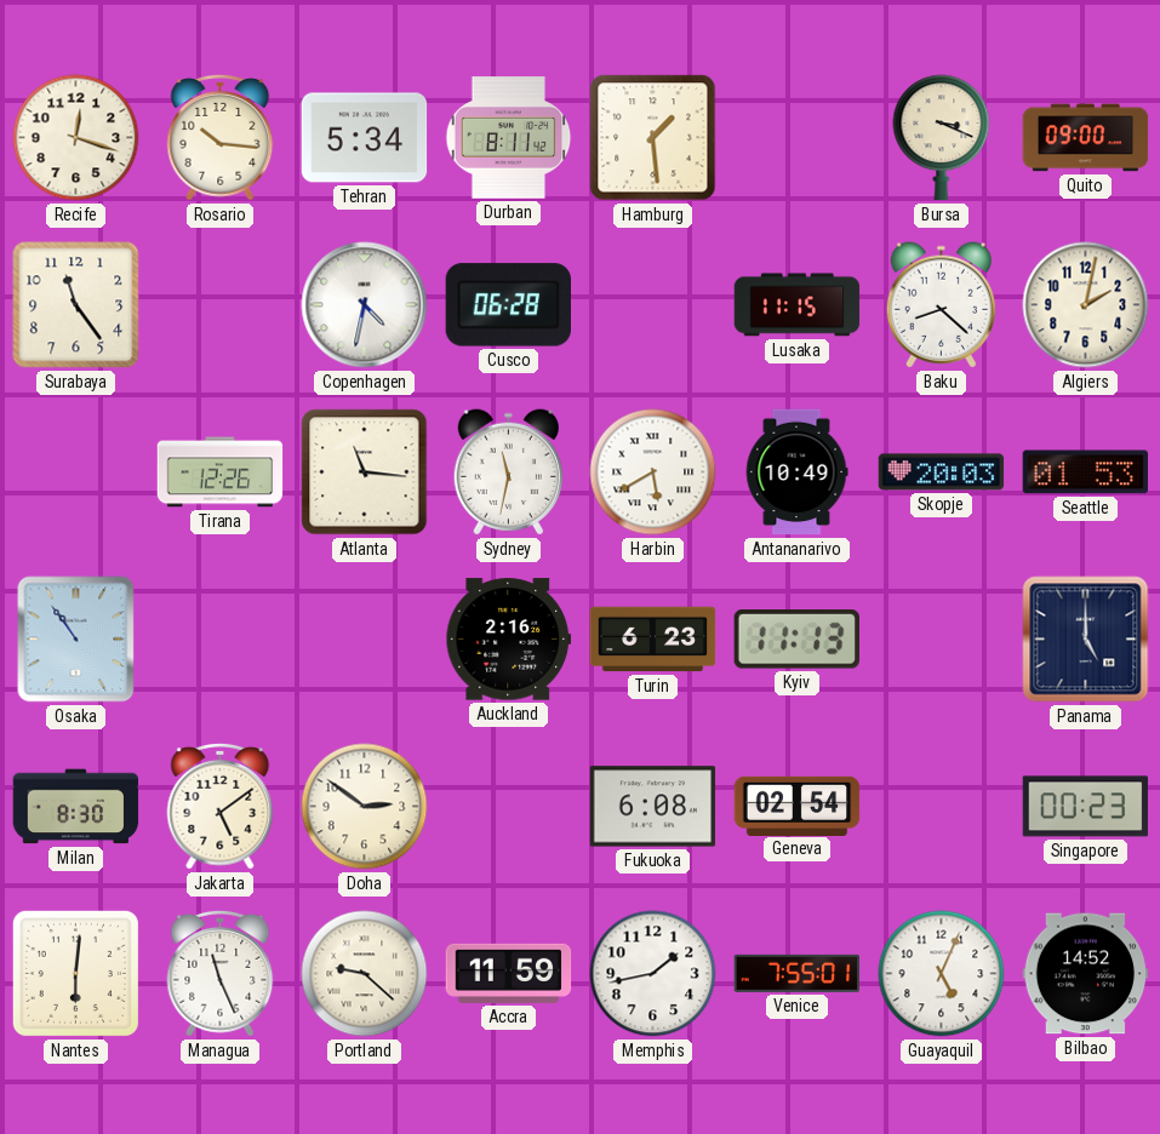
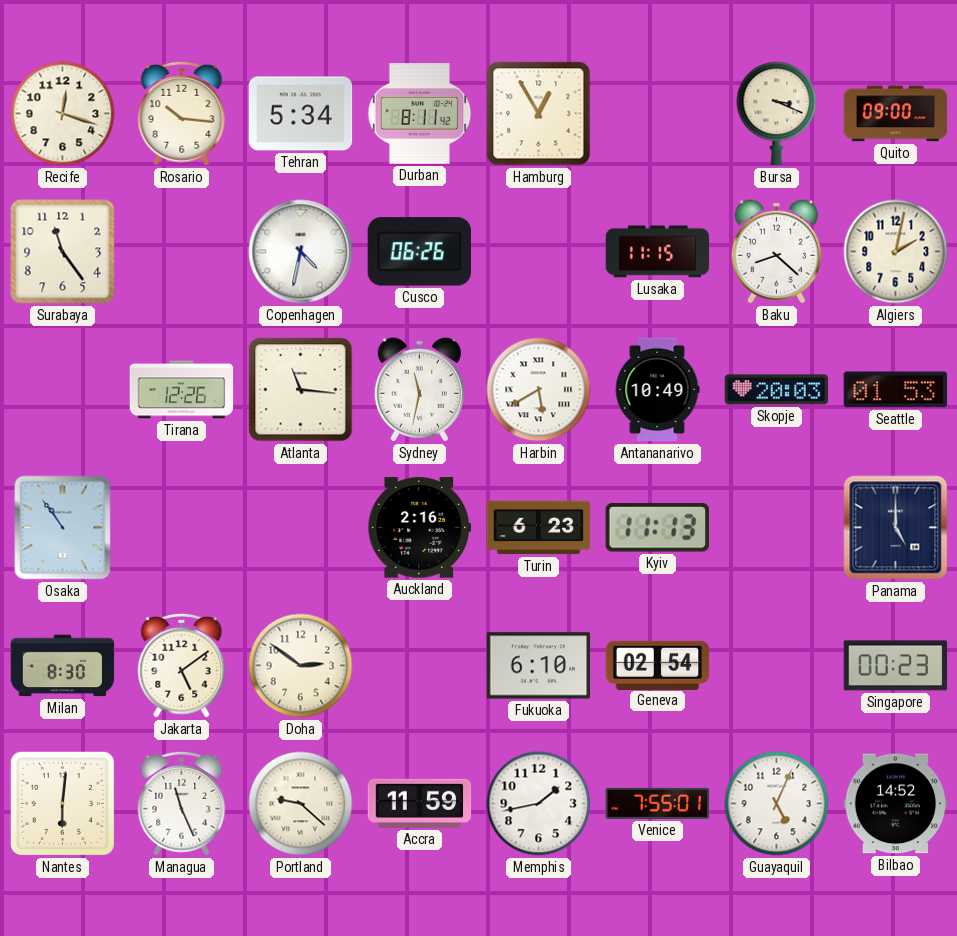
Hamburg: 1:29 -> 12:55
Cusco: 06:28 -> 06:26
Fukuoka: 6:08 -> 6:10
